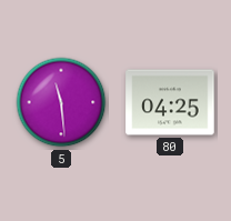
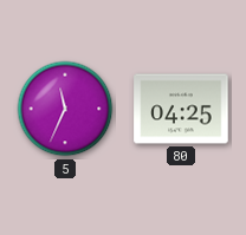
5: 11:29 -> 11:34
